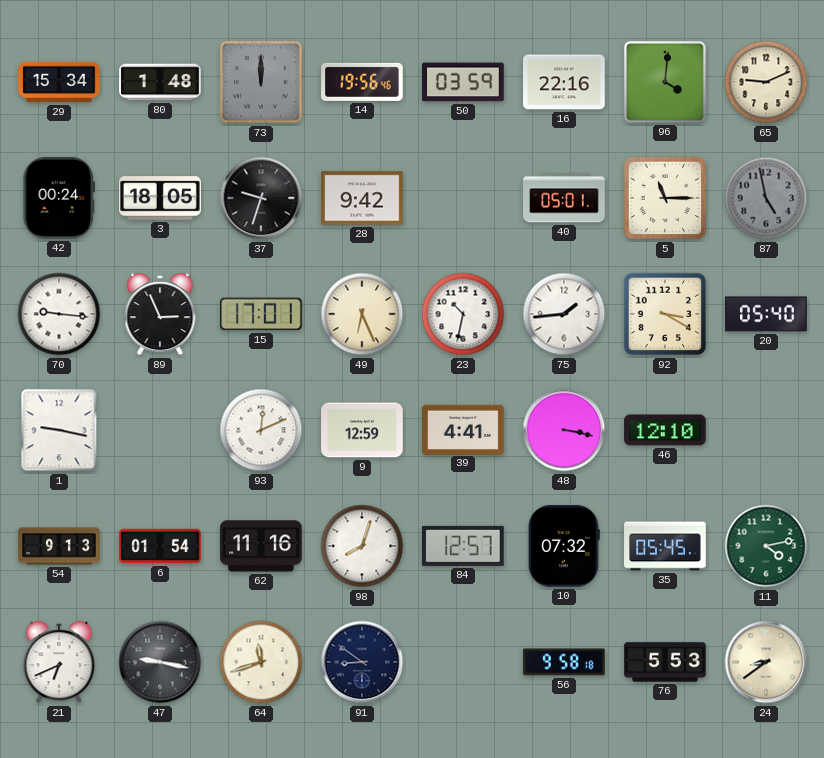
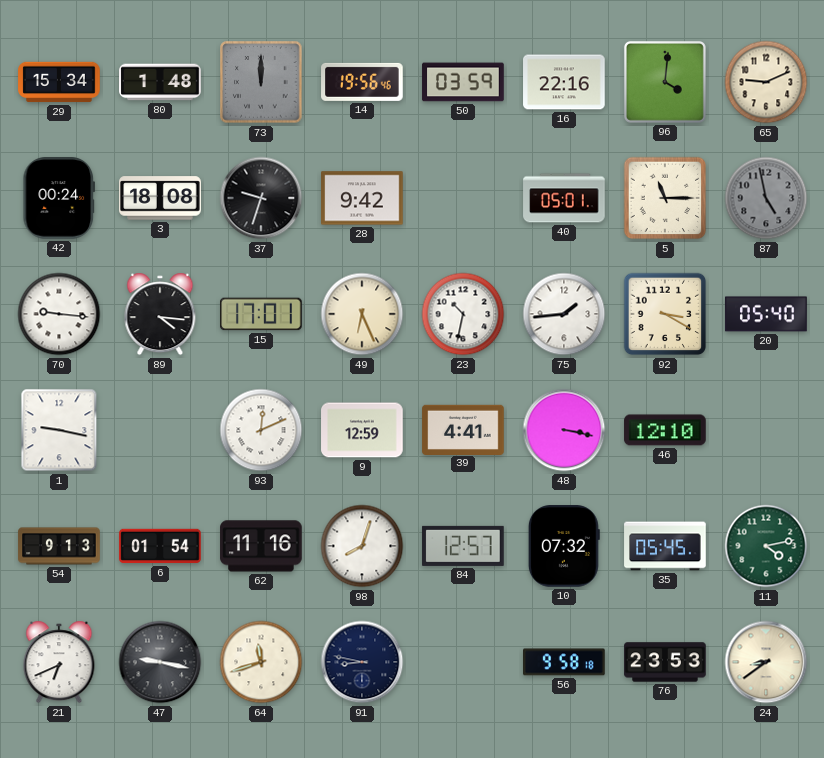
3: 18:05 -> 18:08
89: 2:56 -> 4:16
91: 8:51 -> 8:47
76: 5:53 -> 23:53
